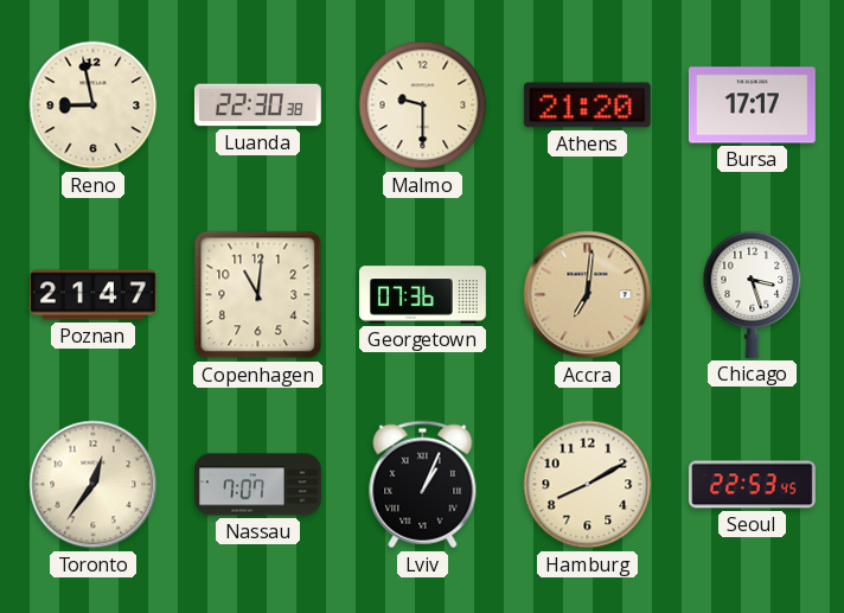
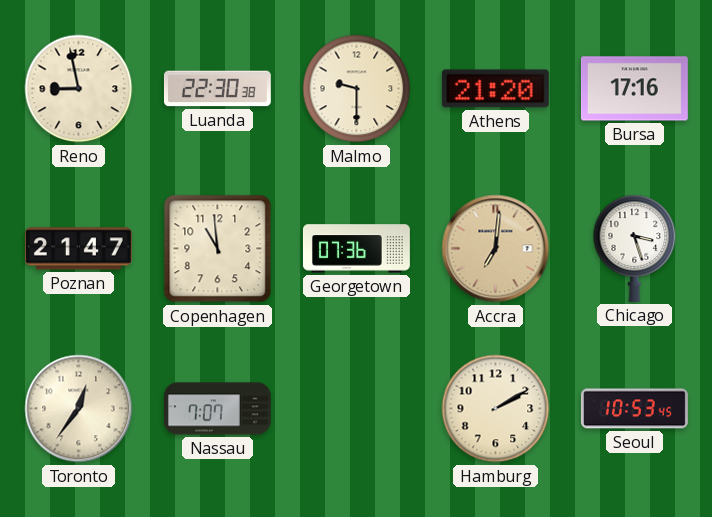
Bursa: 17:17 -> 17:16
Copenhagen: 11:01 -> 10:59
Lviv: 1:04 -> none
Hamburg: 8:10 -> 2:10
Seoul: 22:53 -> 10:53
